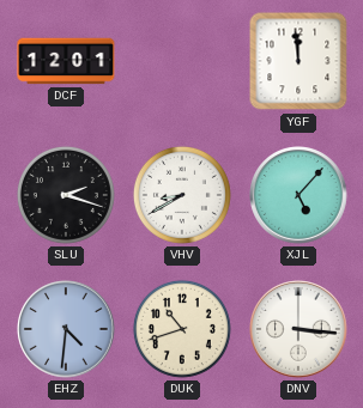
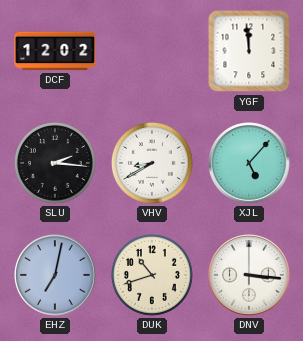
DCF: 12:01 -> 12:02
SLU: 2:18 -> 2:16
EHZ: 4:31 -> 7:02
